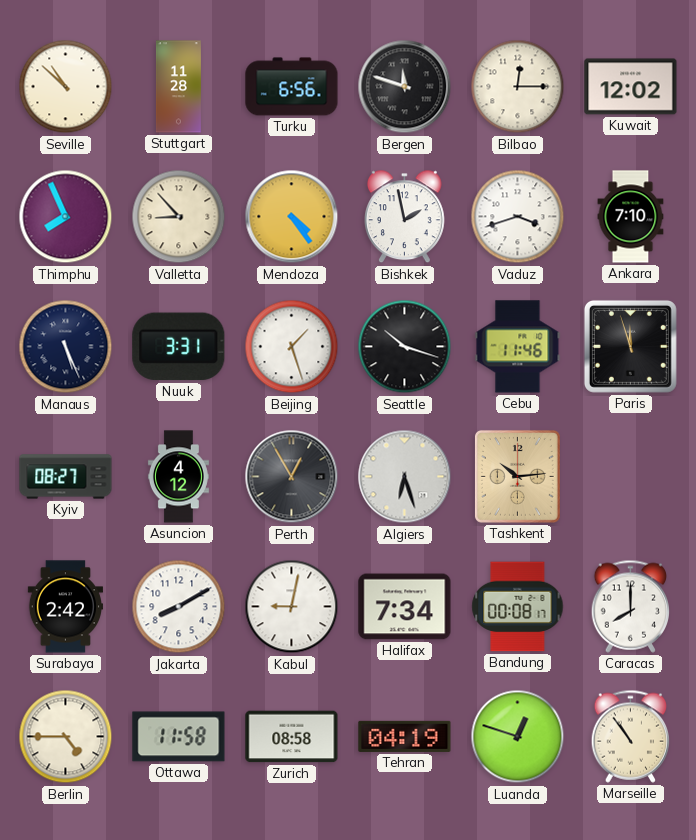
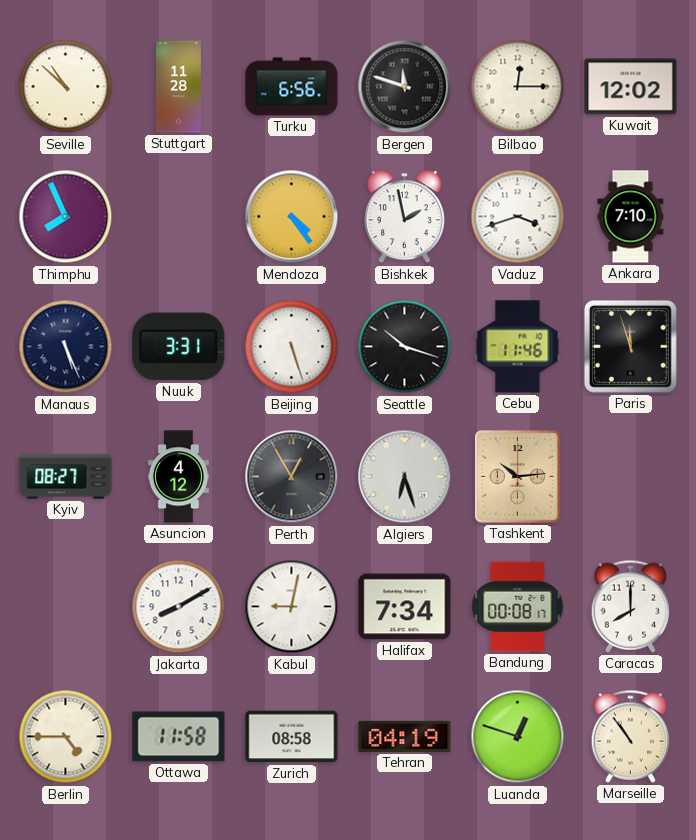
Valletta: 8:53 -> none
Beijing: 1:27 -> 5:27
Surabaya: 2:42 -> none
